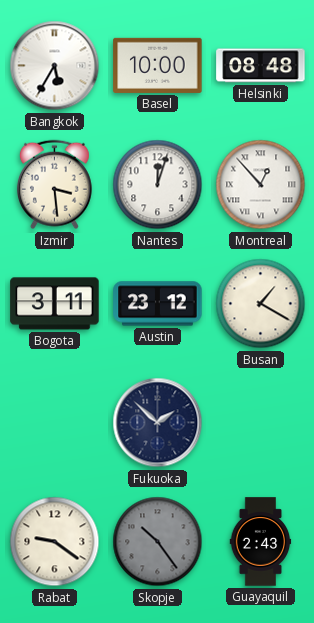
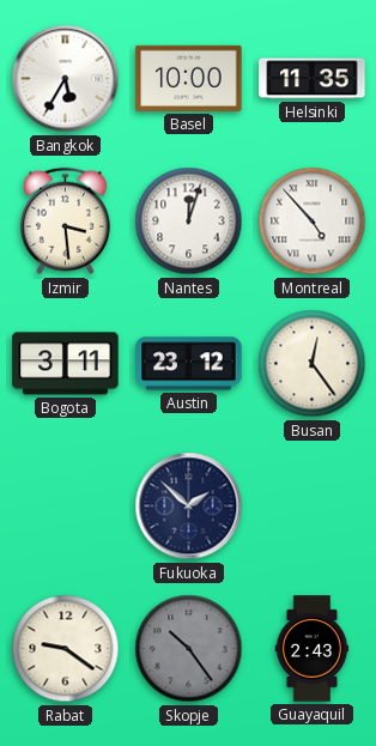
Helsinki: 08:48 -> 11:35
Montreal: 12:53 -> 4:53
Busan: 1:20 -> 12:24
